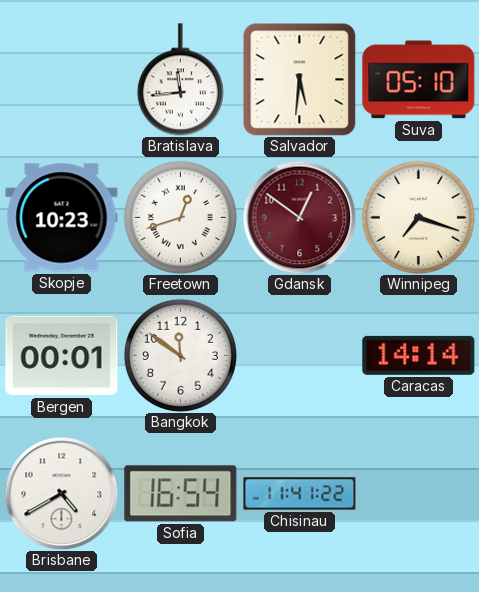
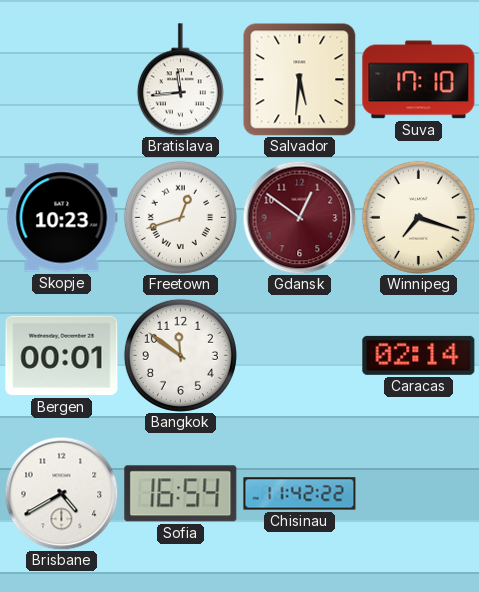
Suva: 05:10 -> 17:10
Caracas: 14:14 -> 02:14
Chisinau: 11:41 -> 11:42
